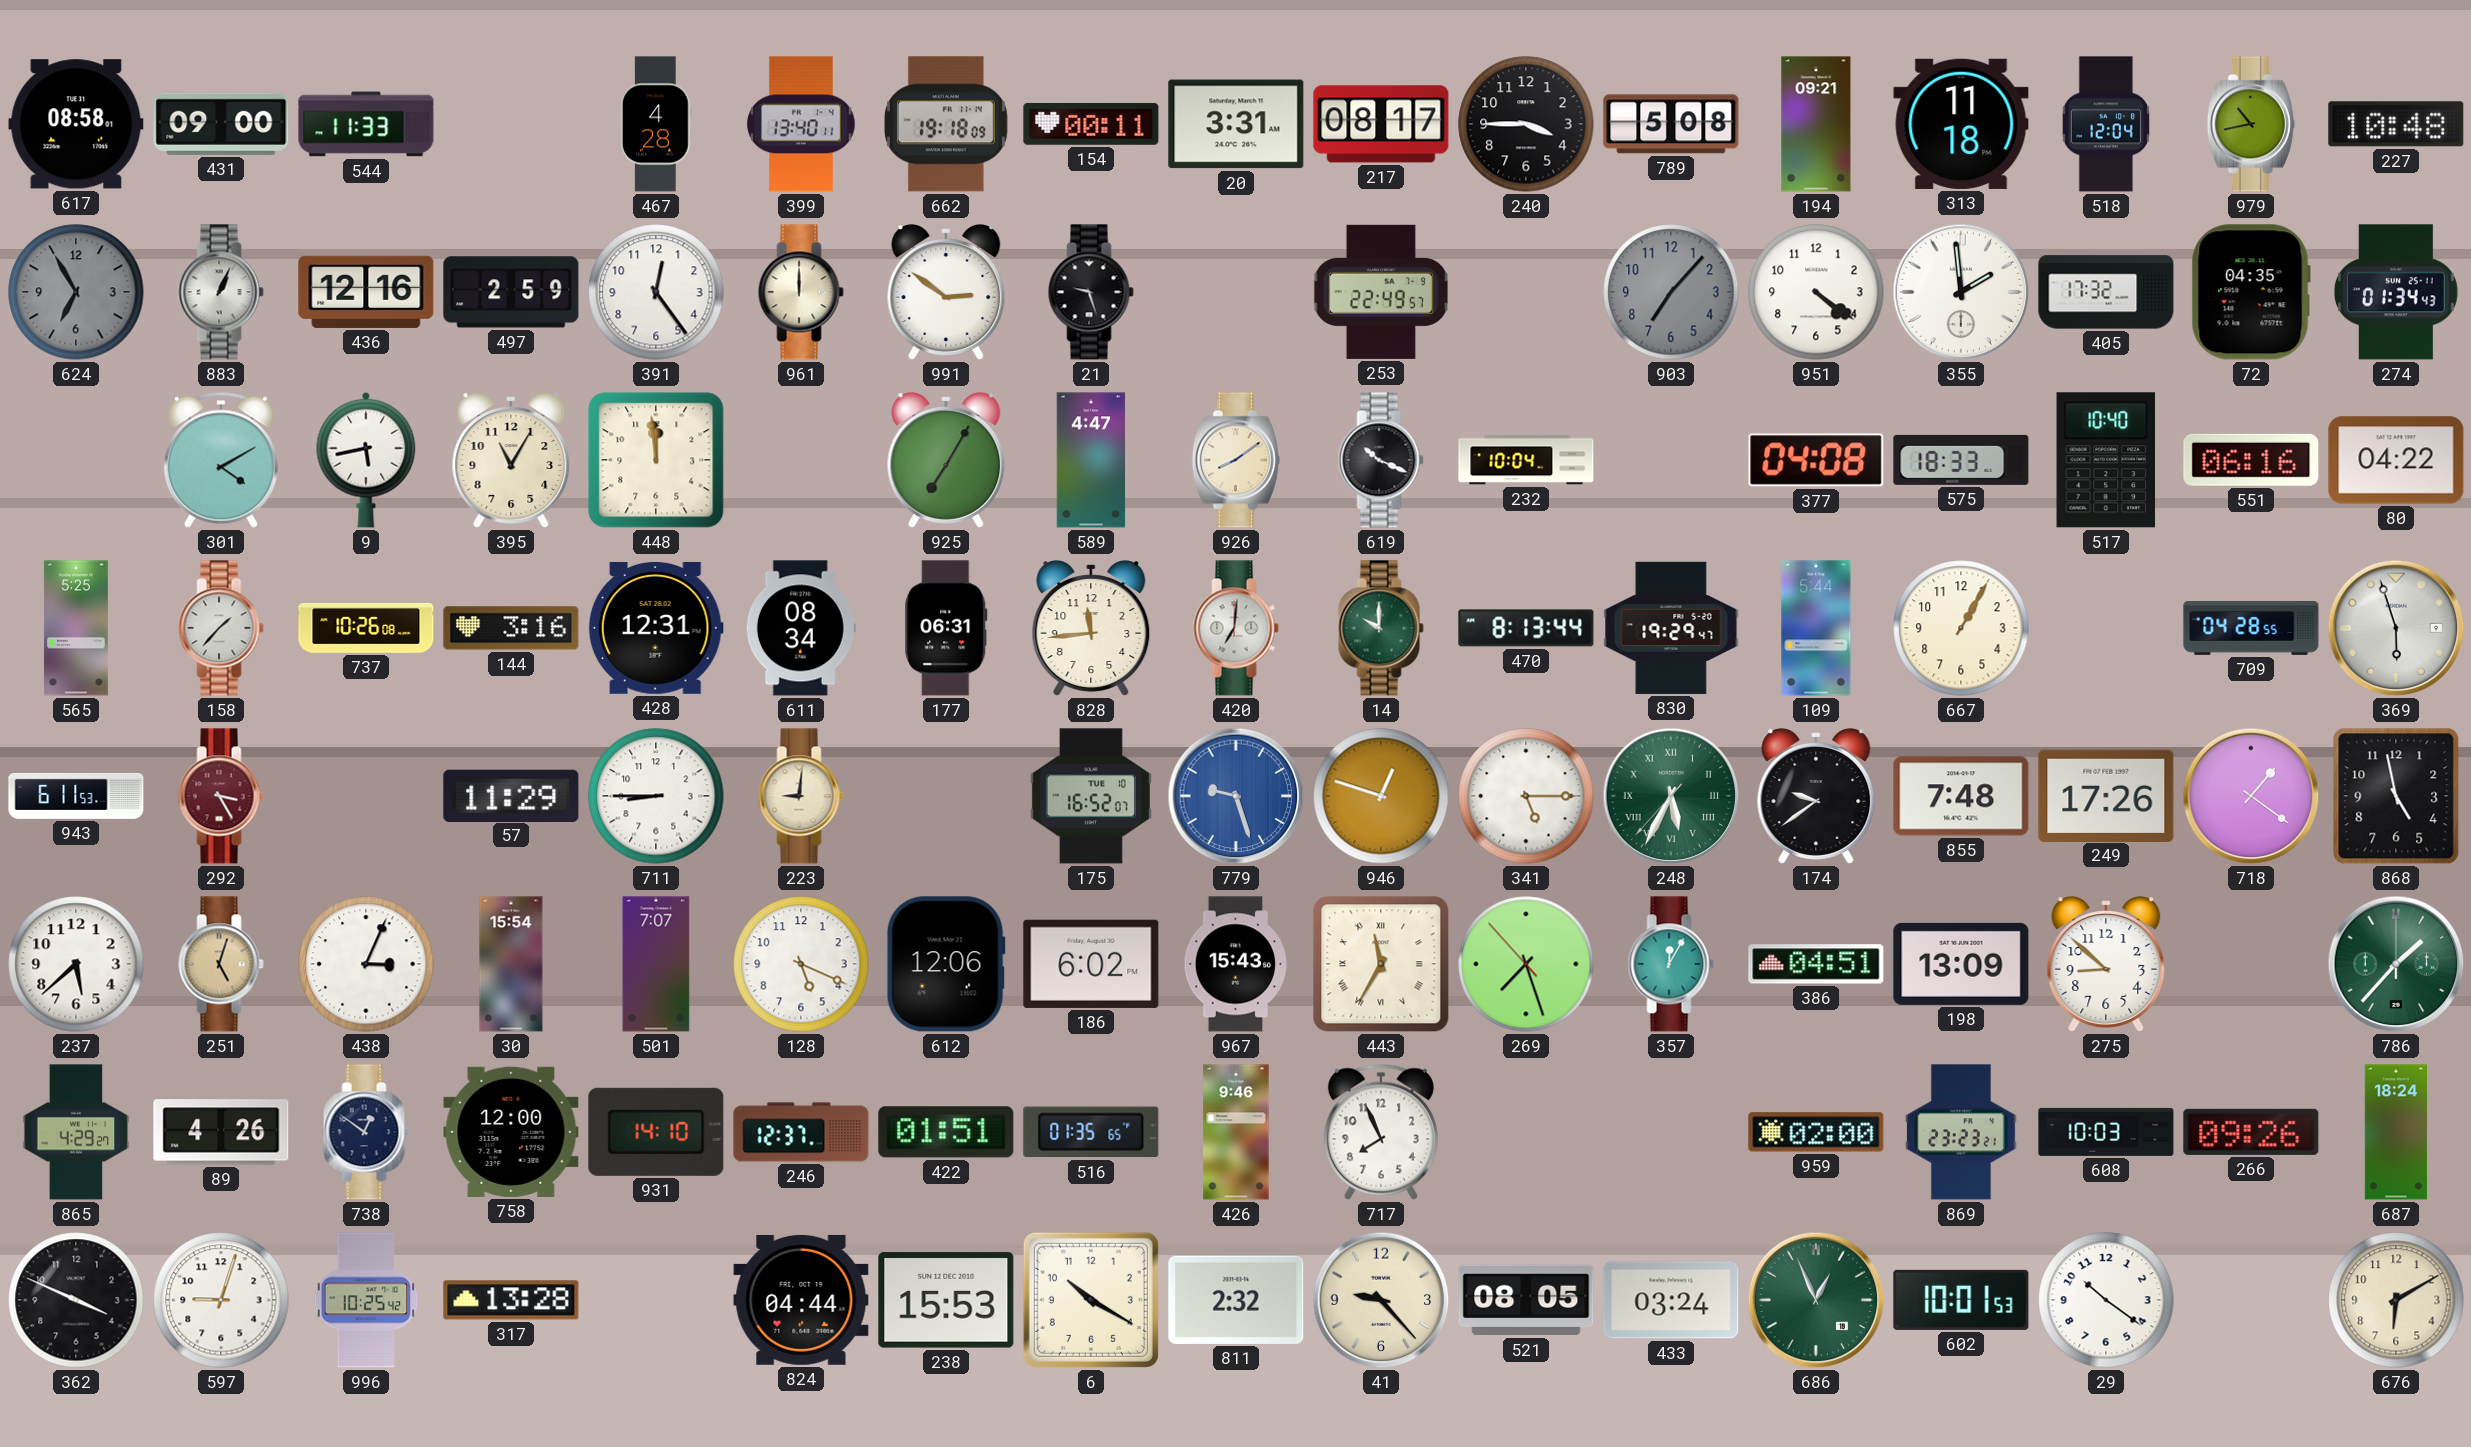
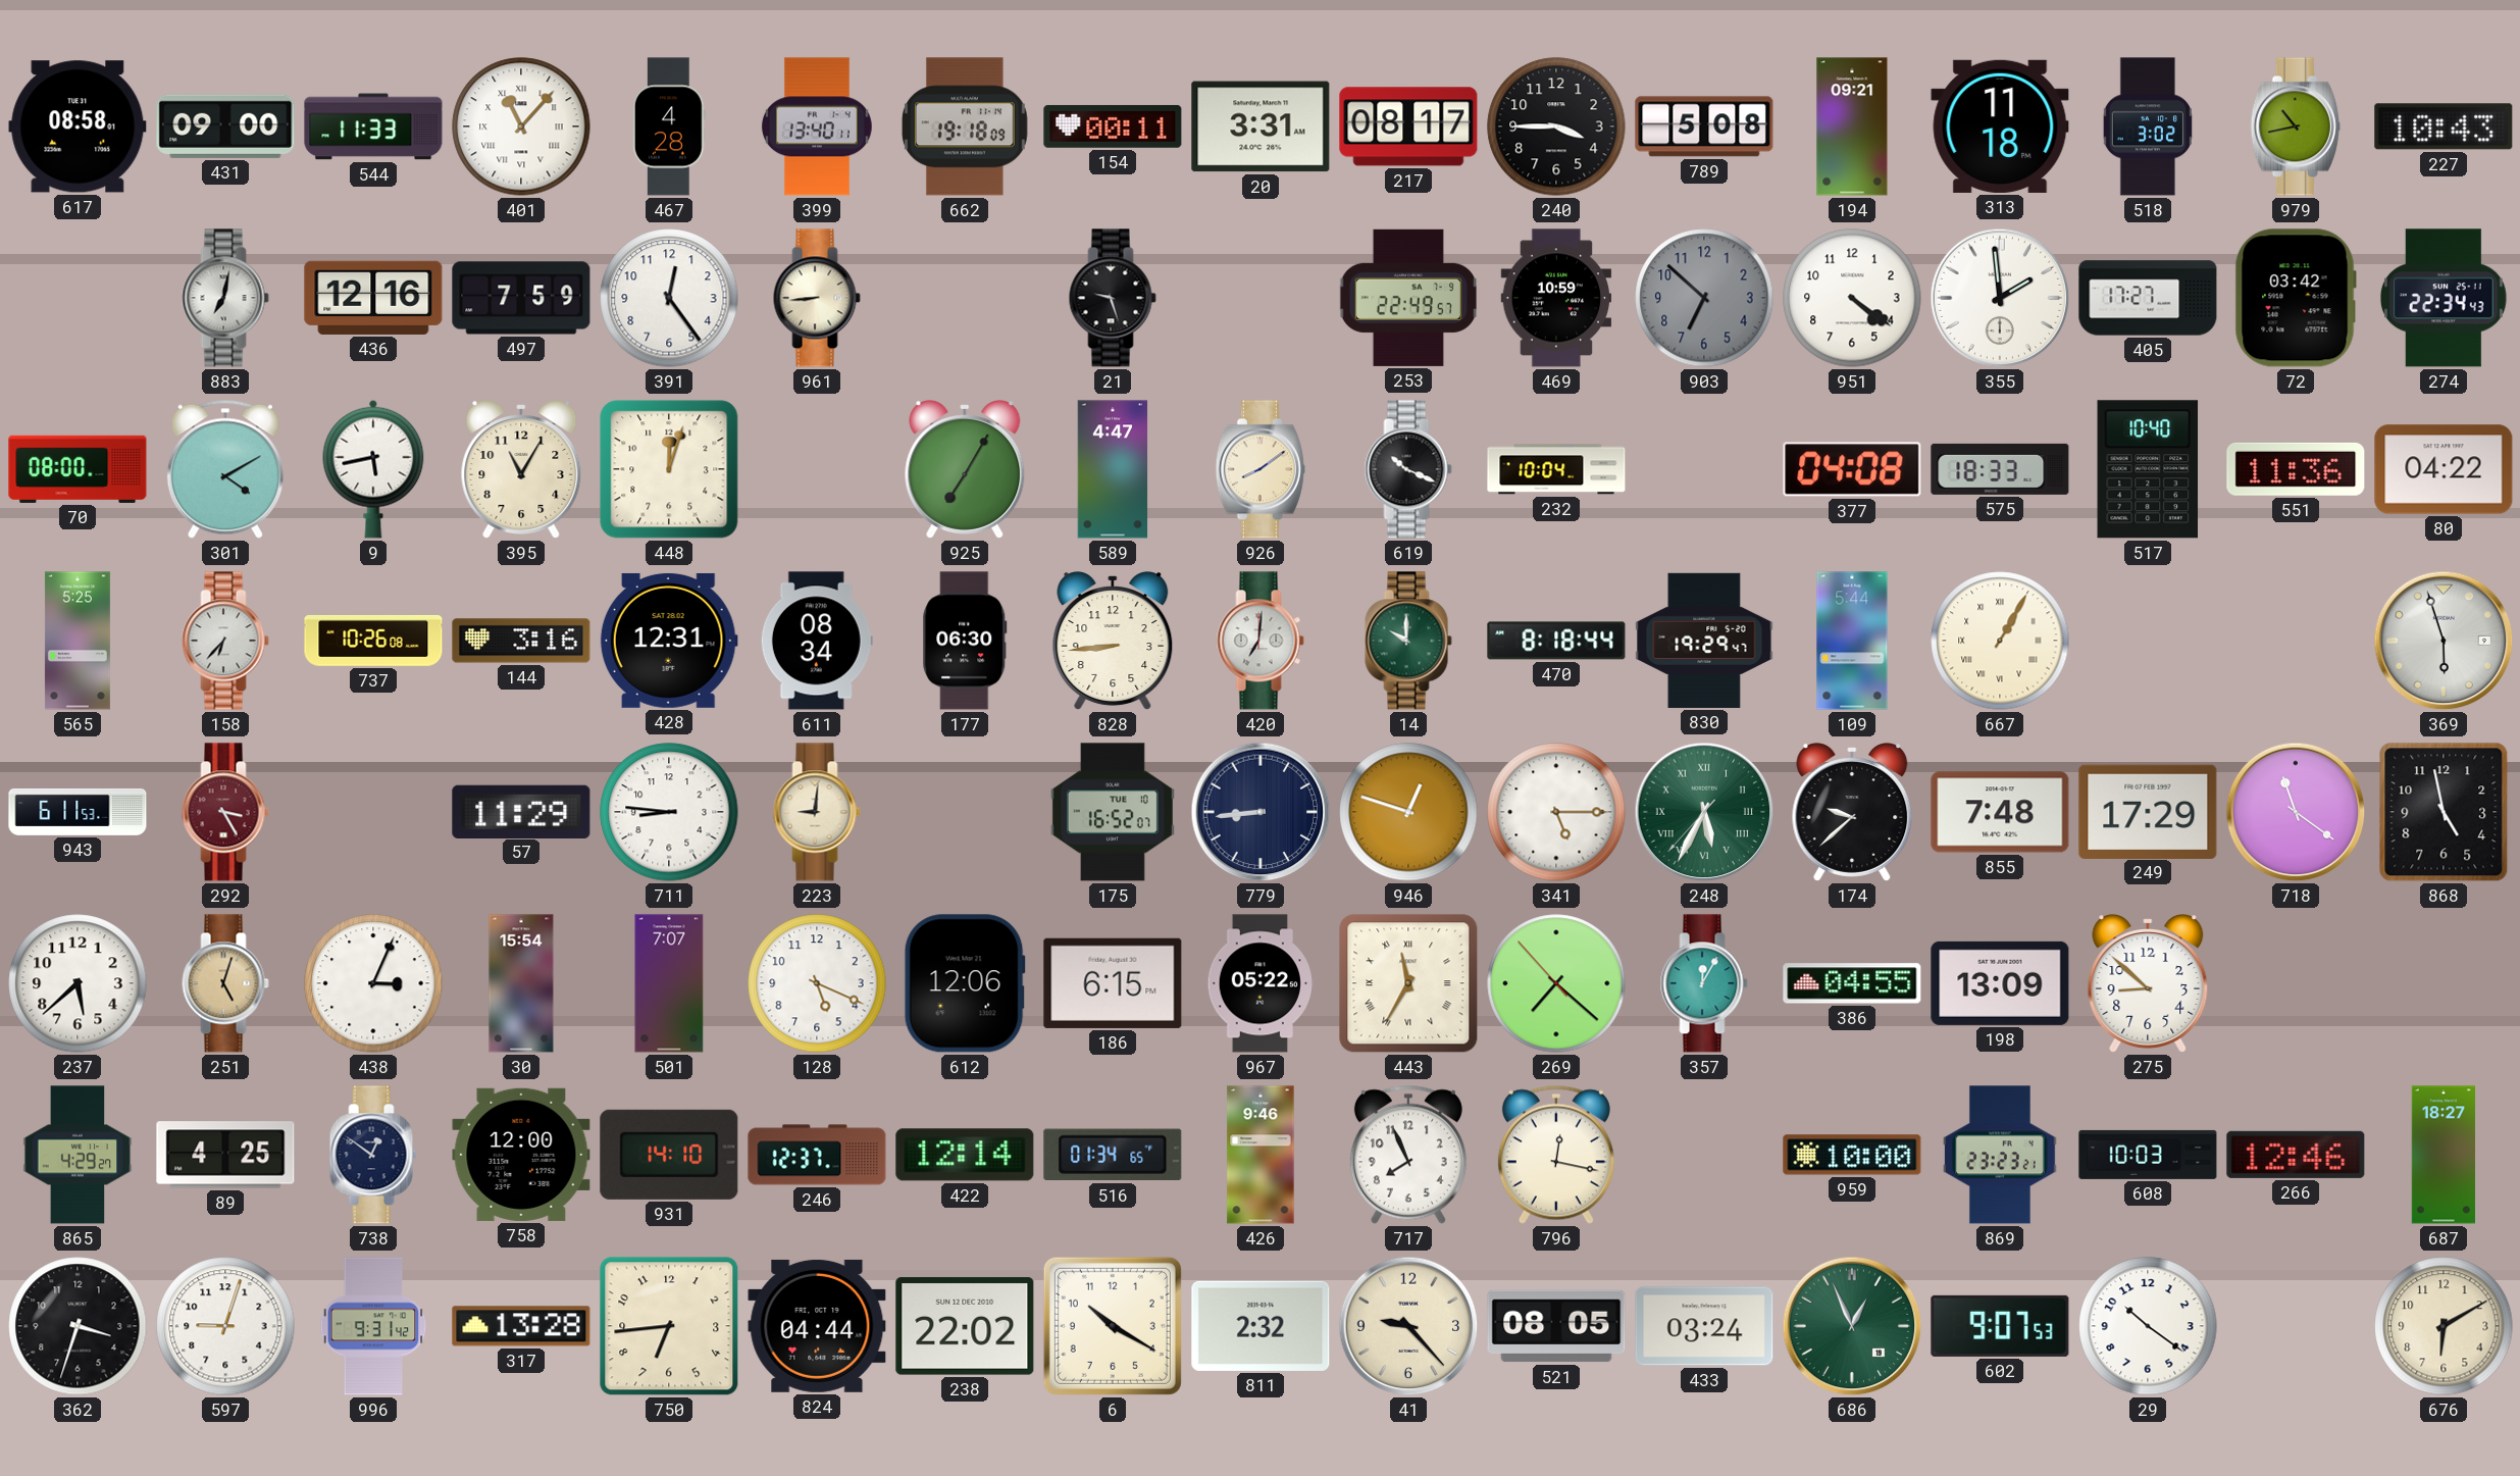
401: none -> 11:07
518: 12:04 -> 3:02
227: 10:48 -> 10:43
624: 6:55 -> none
883: 1:04 -> 7:02
497: 2:59 -> 7:59
961: 12:00 -> 8:44
991: 2:51 -> none
469: none -> 10:59
903: 7:07 -> 6:52
405: 17:32 -> 17:27
72: 04:35 -> 03:42
274: 01:34 -> 22:34
70: none -> 08:00
448: 11:59 -> 12:03
551: 06:16 -> 11:36
158: 1:37 -> 6:37
177: 06:31 -> 06:30
828: 11:44 -> 8:44
470: 8:13 -> 8:18
667 numerals: Arabic -> Roman
709: 04:28 -> none
711: 8:45 -> 8:46
779: 9:27 -> 8:44
779 dial: blue -> navy
174: 9:39 -> 9:38
249: 17:26 -> 17:29
718: 1:21 -> 11:21
186: 6:02 -> 6:15
967: 15:43 -> 05:22
269: 7:26 -> 7:21
386: 04:51 -> 04:55
786: 1:37 -> none
89: 4:26 -> 4:25
422: 01:51 -> 12:14
516: 01:35 -> 01:34
796: none -> 12:17
959: 02:00 -> 10:00
266: 09:26 -> 12:46
687: 18:24 -> 18:27
362: 3:49 -> 3:33
996: 10:25 -> 9:31
750: none -> 6:44
238: 15:53 -> 22:02
602: 10:01 -> 9:07
